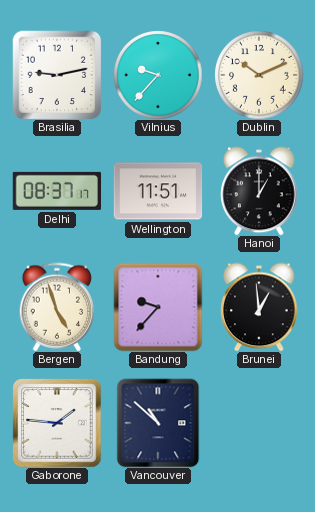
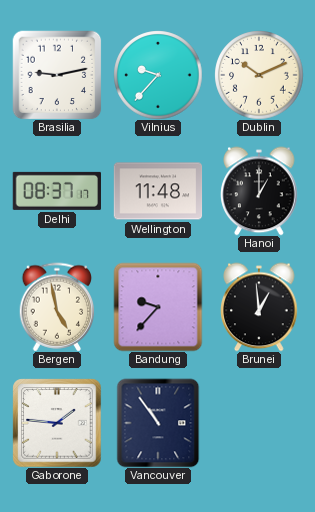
Wellington: 11:51 -> 11:48
Bergen: 4:57 -> 4:58
Vancouver: 10:52 -> 10:54
